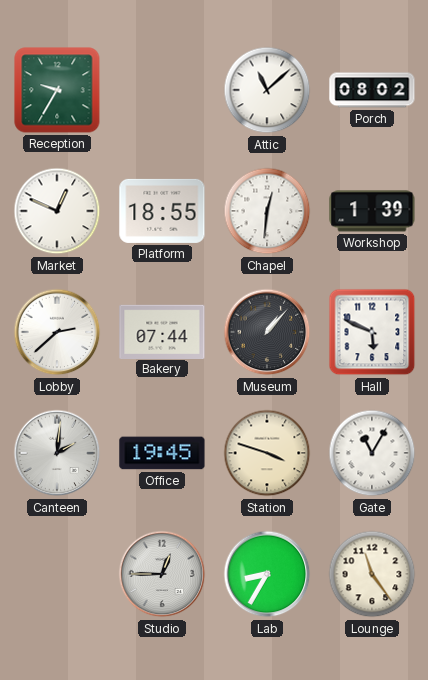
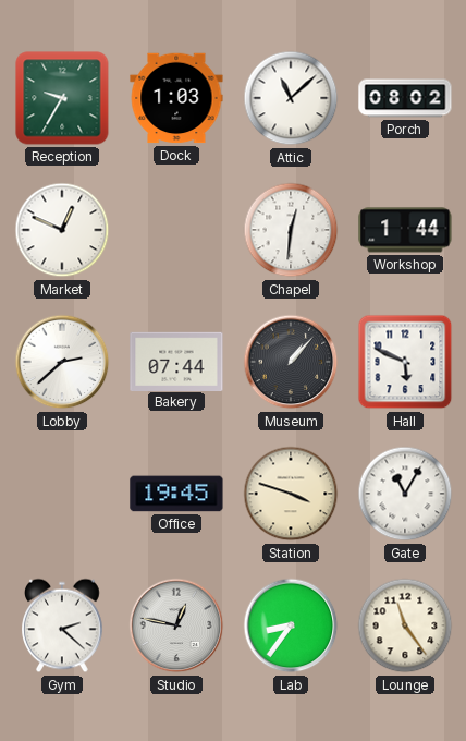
Dock: none -> 1:03
Platform: 18:55 -> none
Workshop: 1:39 -> 1:44
Canteen: 2:01 -> none
Gym: none -> 2:22
Studio: 12:45 -> 12:47
Lab: 8:35 -> 8:36
